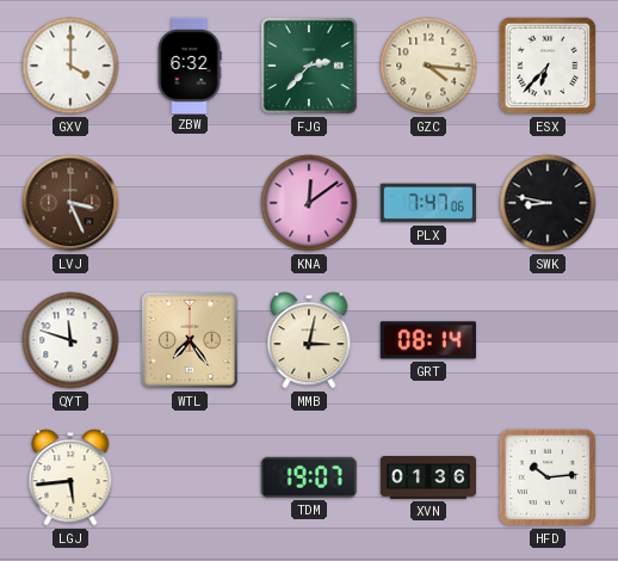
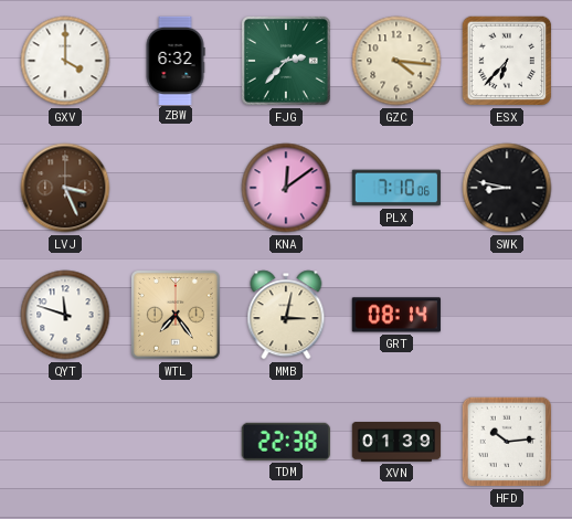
PLX: 7:47 -> 7:10
LGJ: 5:44 -> none
TDM: 19:07 -> 22:38
XVN: 01:36 -> 01:39
